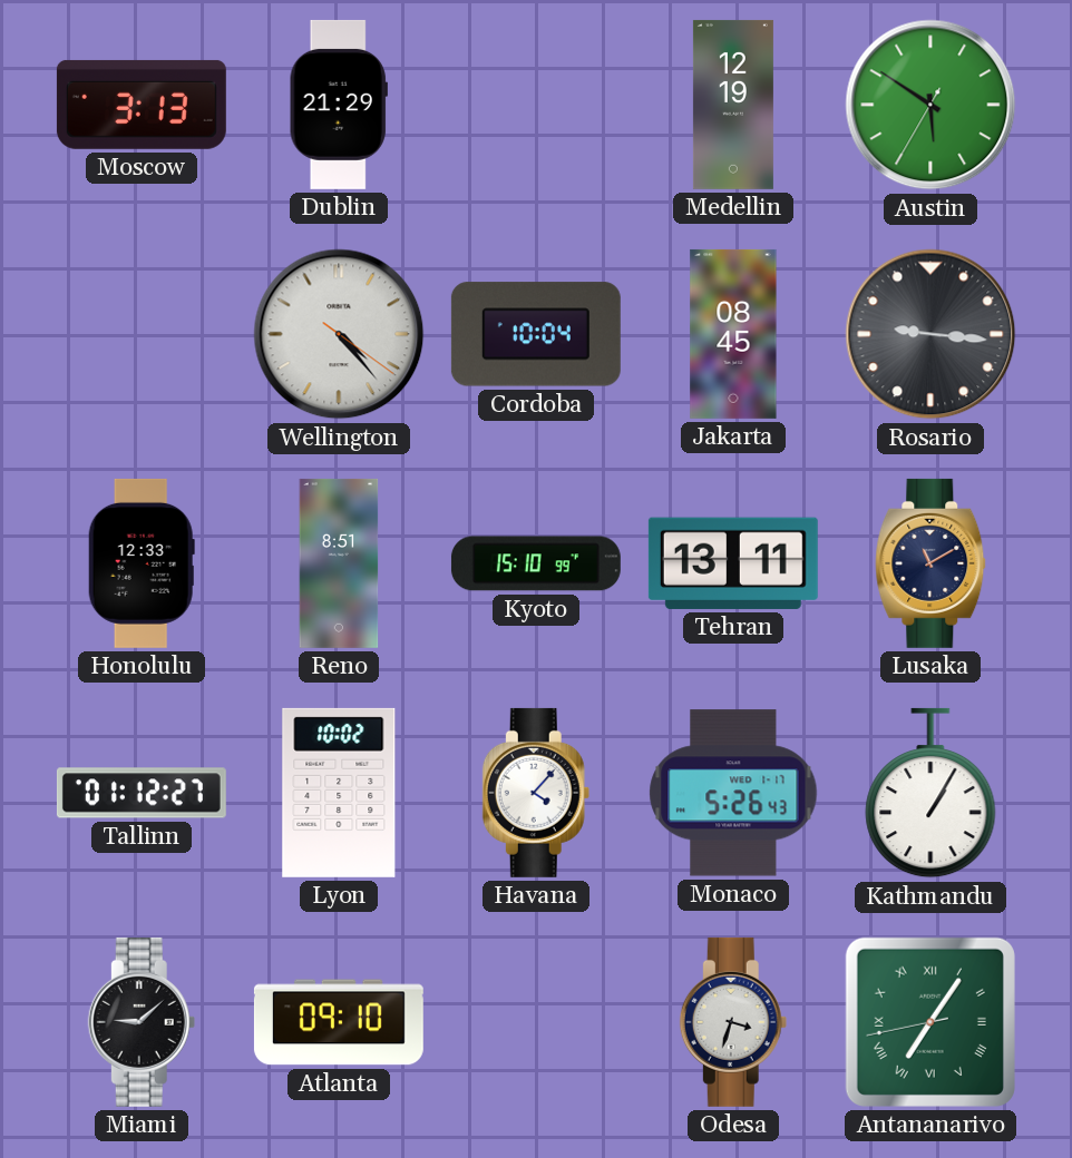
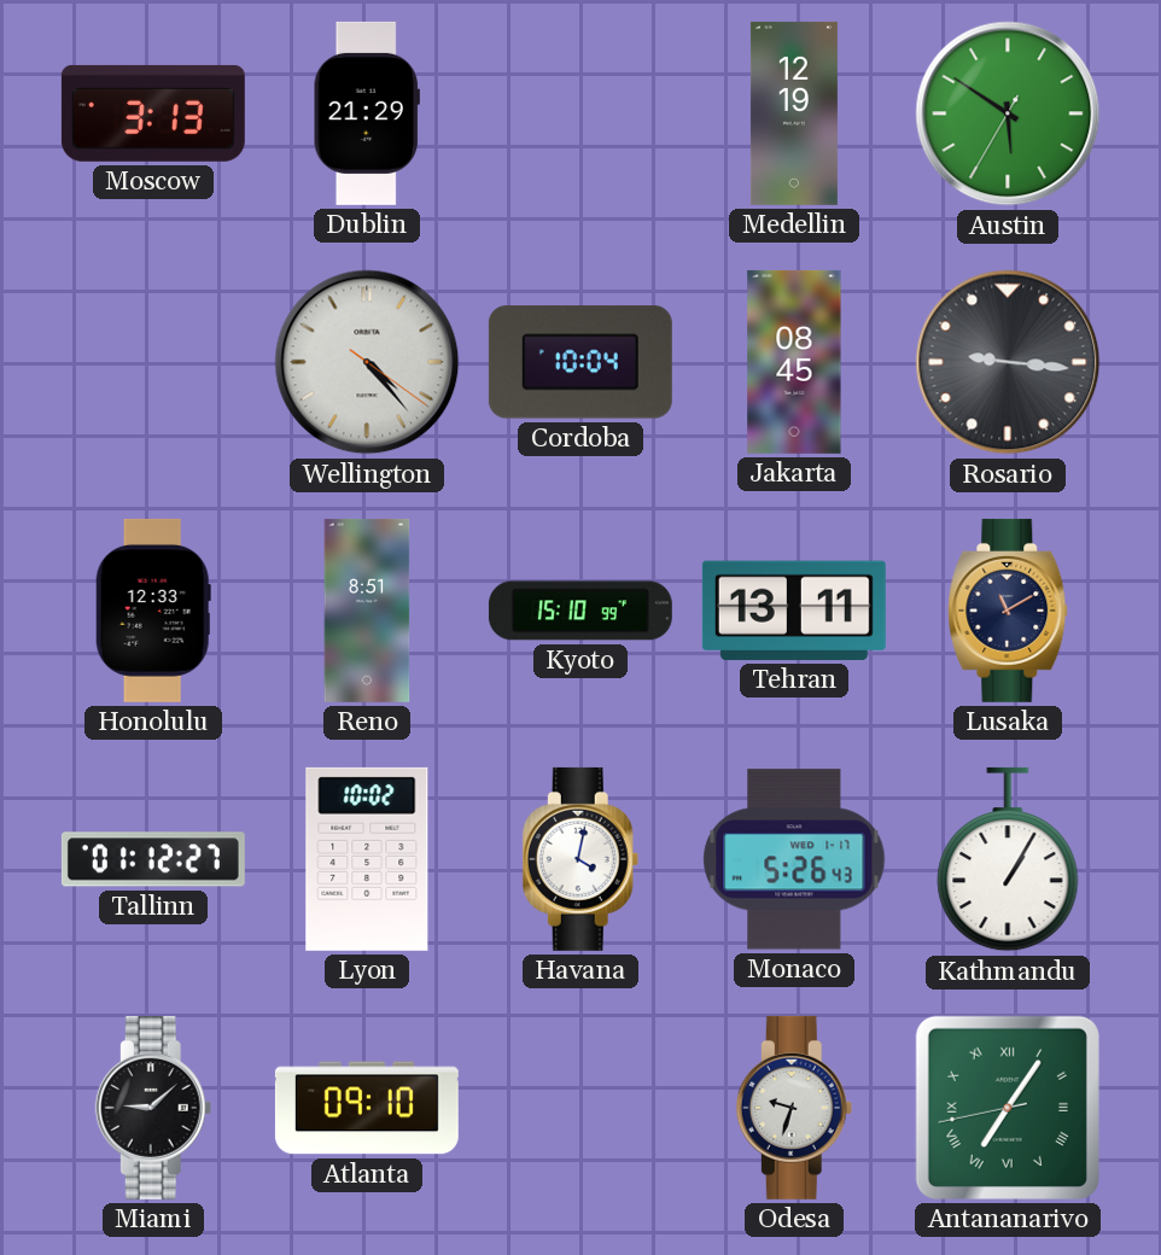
Havana: 4:07 -> 4:02
Odesa: 3:33 -> 9:33
